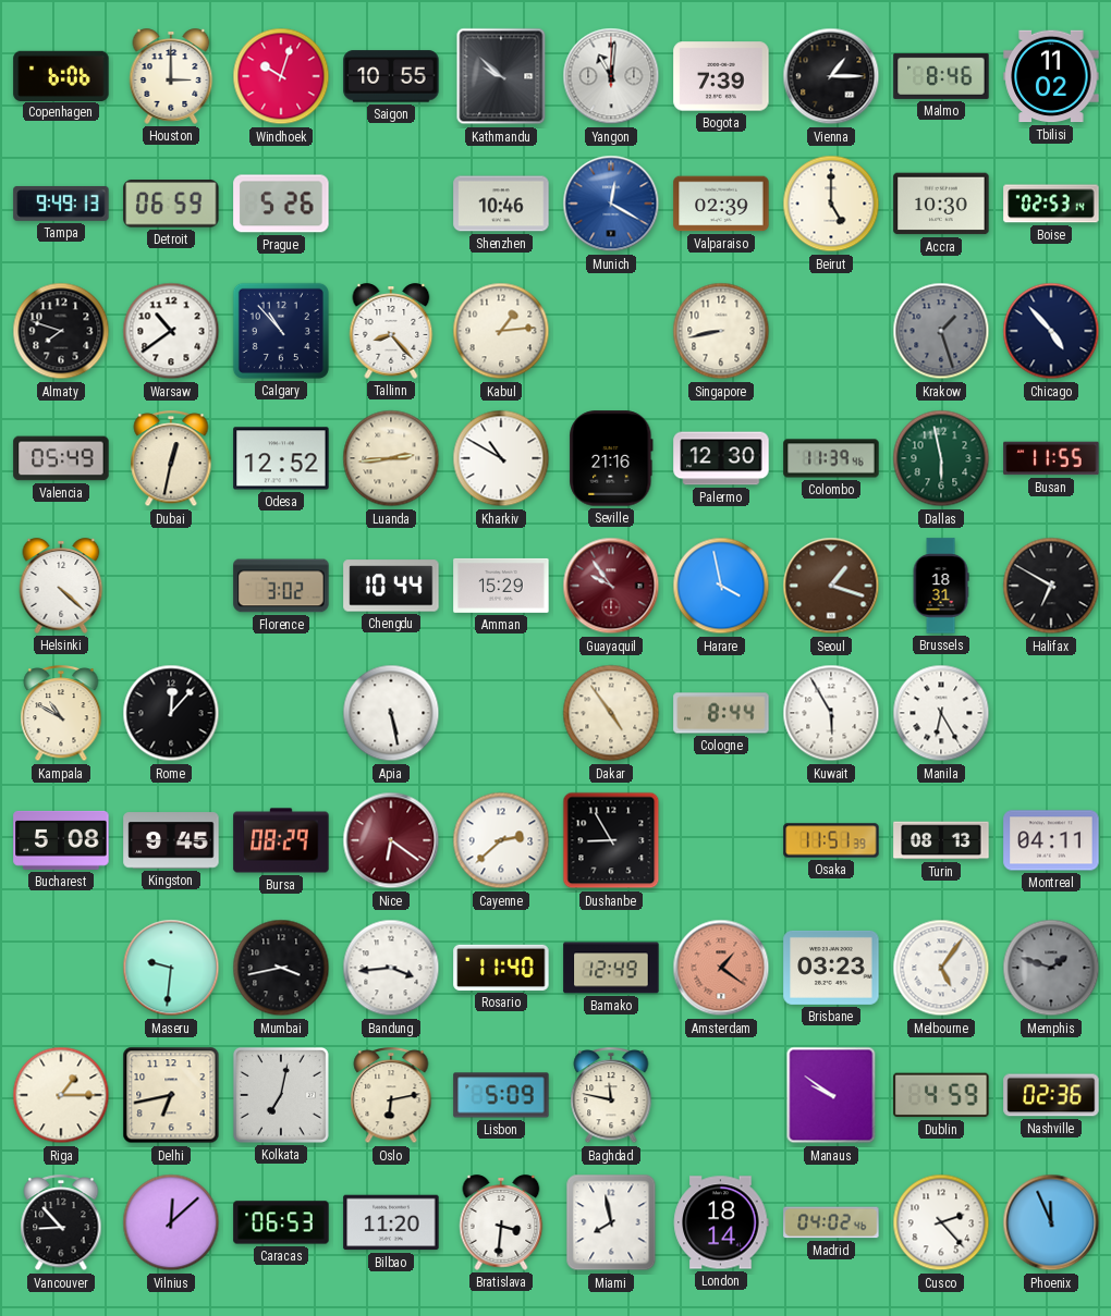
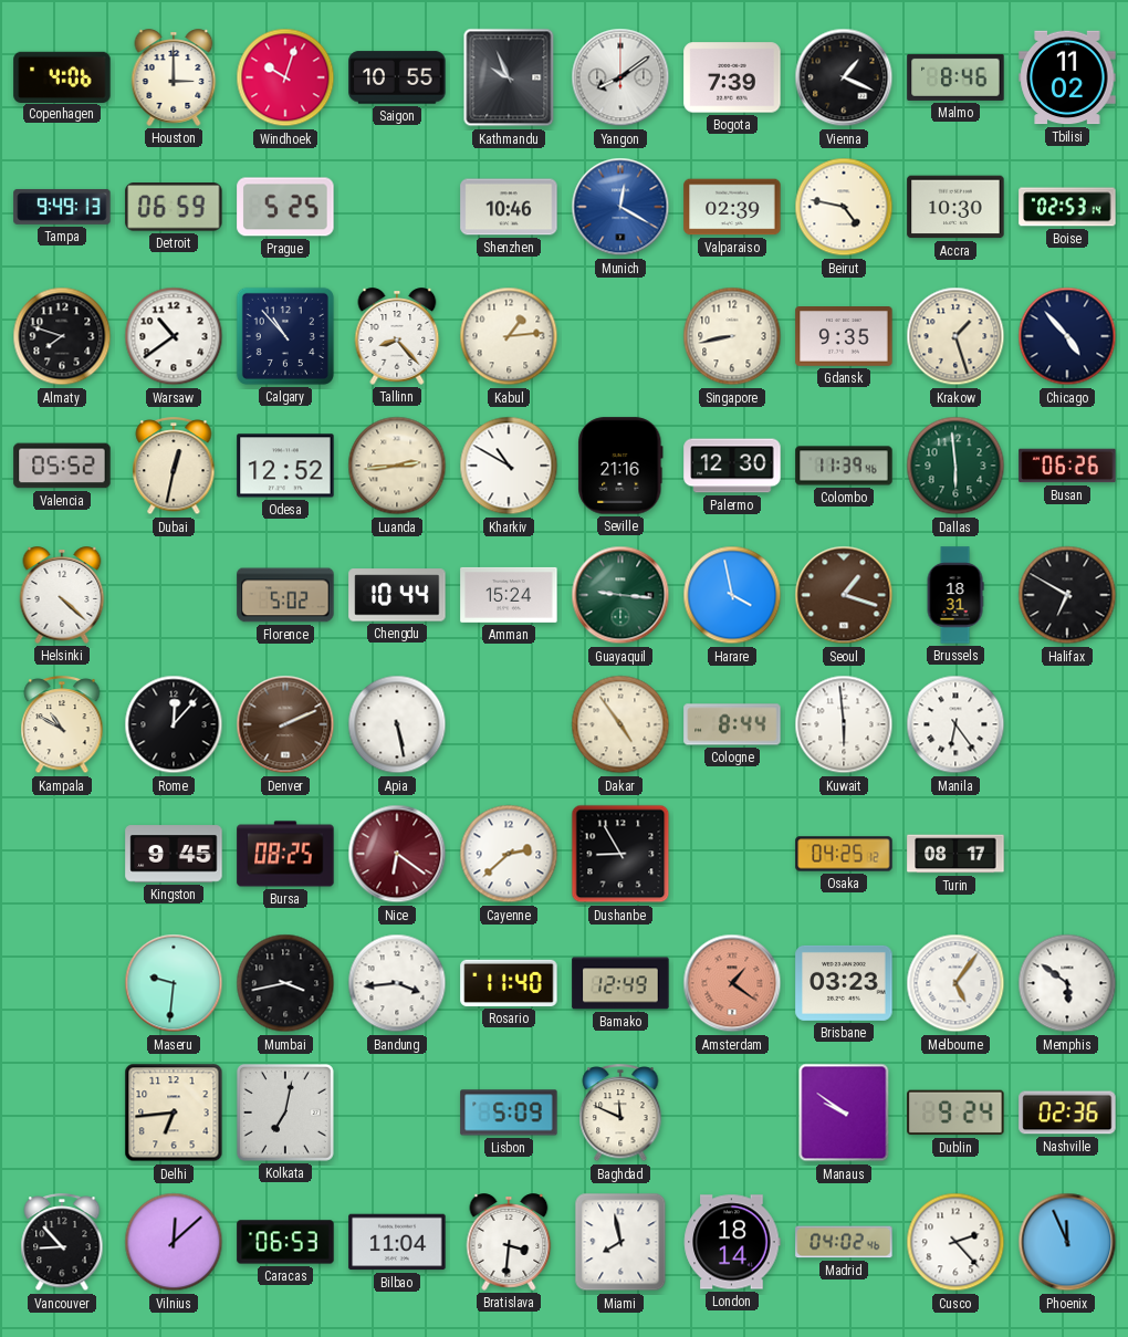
Copenhagen: 6:06 -> 4:06
Kathmandu: 9:52 -> 9:56
Yangon: 11:01 -> 8:09
Vienna: 1:15 -> 1:19
Prague: 5:26 -> 5:25
Beirut: 5:00 -> 4:47
Gdansk: none -> 9:35
Krakow dial: grey -> cream
Valencia: 05:49 -> 05:52
Dallas: 5:58 -> 5:59
Busan: 11:55 -> 06:26
Florence: 3:02 -> 5:02
Amman: 15:29 -> 15:24
Guayaquil: 9:54 -> 9:16
Guayaquil dial: burgundy -> green
Denver: none -> 2:11
Kuwait: 5:55 -> 5:59
Manila: 6:25 -> 6:24
Bucharest: 5:08 -> none
Bursa: 08:29 -> 08:25
Osaka: 11:51 -> 04:25
Turin: 08:13 -> 08:17
Montreal: 04:11 -> none
Memphis: 1:48 -> 5:51
Memphis dial: grey -> white
Riga: 1:15 -> none
Delhi: 6:43 -> 6:44
Oslo: 6:13 -> none
Baghdad: 11:47 -> 11:49
Dublin: 4:59 -> 9:24
Bilbao: 11:20 -> 11:04
